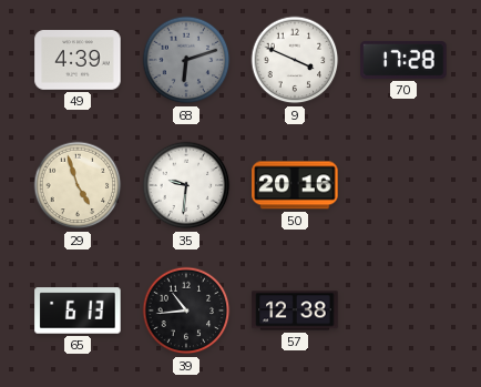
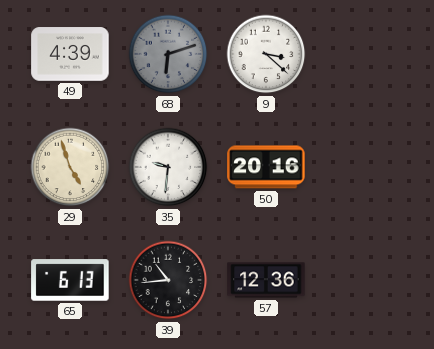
9: 3:49 -> 3:22
70: 17:28 -> none
57: 12:38 -> 12:36
